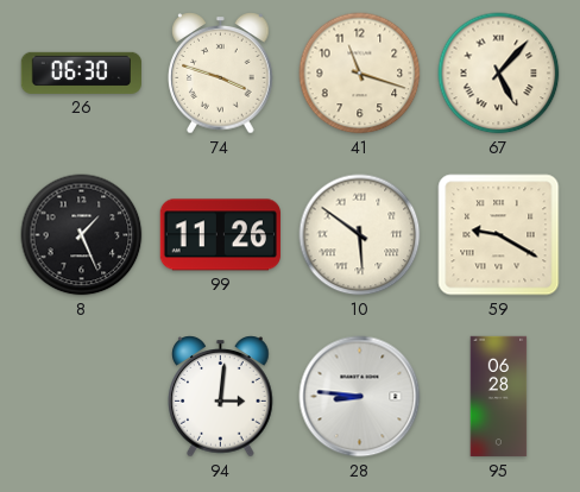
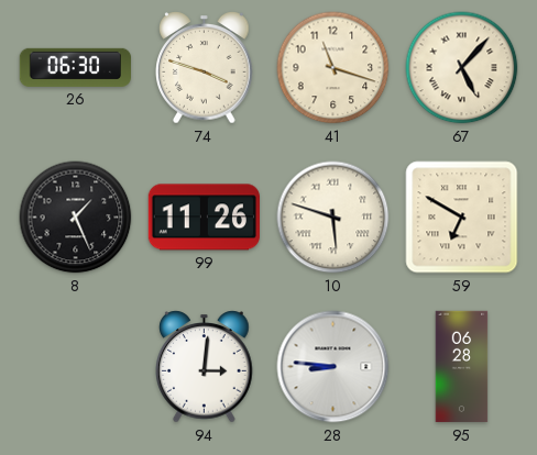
10: 5:51 -> 5:48
59: 9:20 -> 6:50
